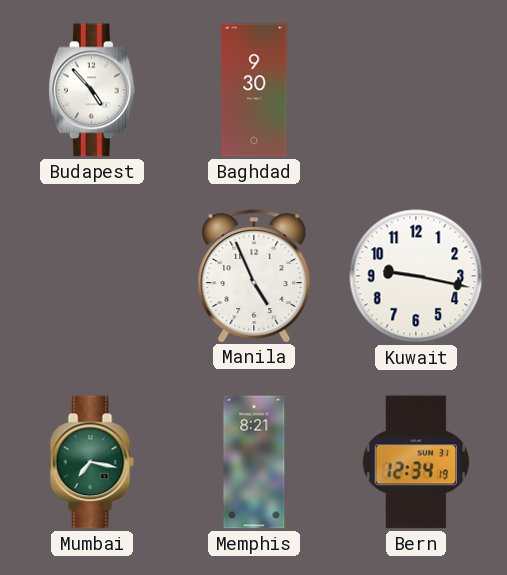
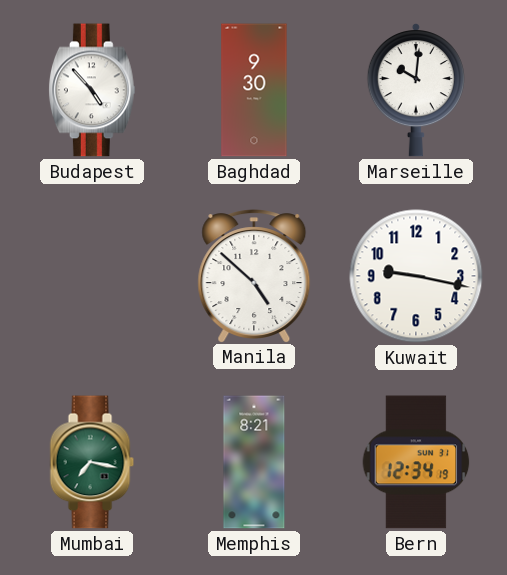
Marseille: none -> 10:01
Manila: 4:56 -> 4:52
